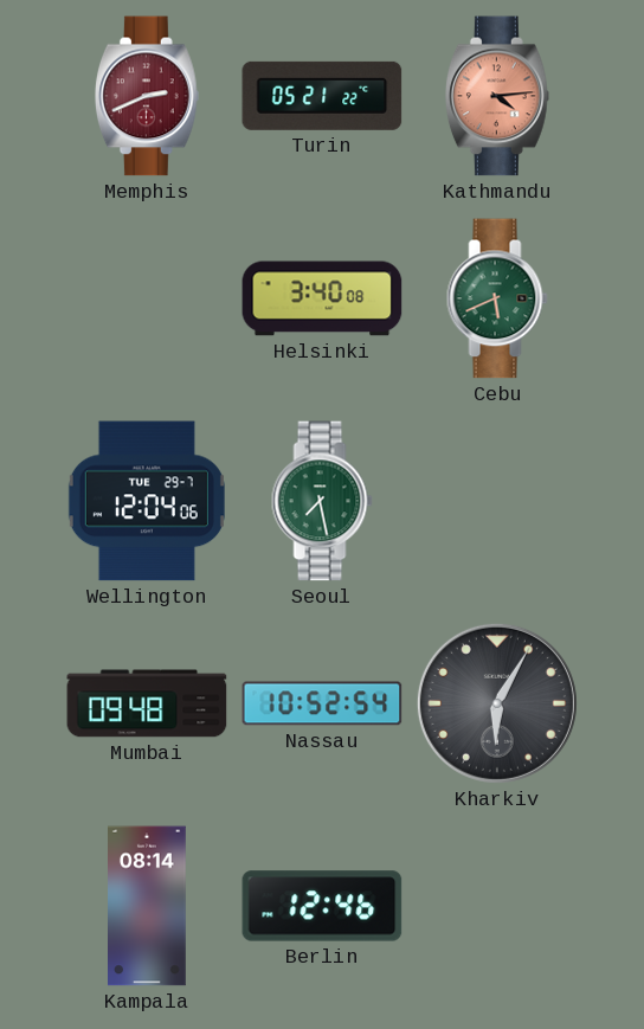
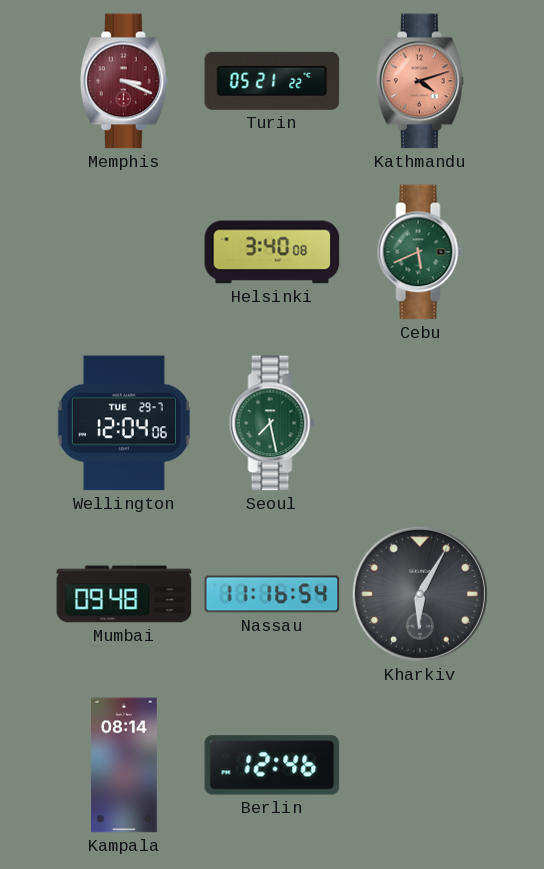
Memphis: 2:41 -> 3:19
Kathmandu: 4:14 -> 4:12
Nassau: 10:52 -> 11:16
